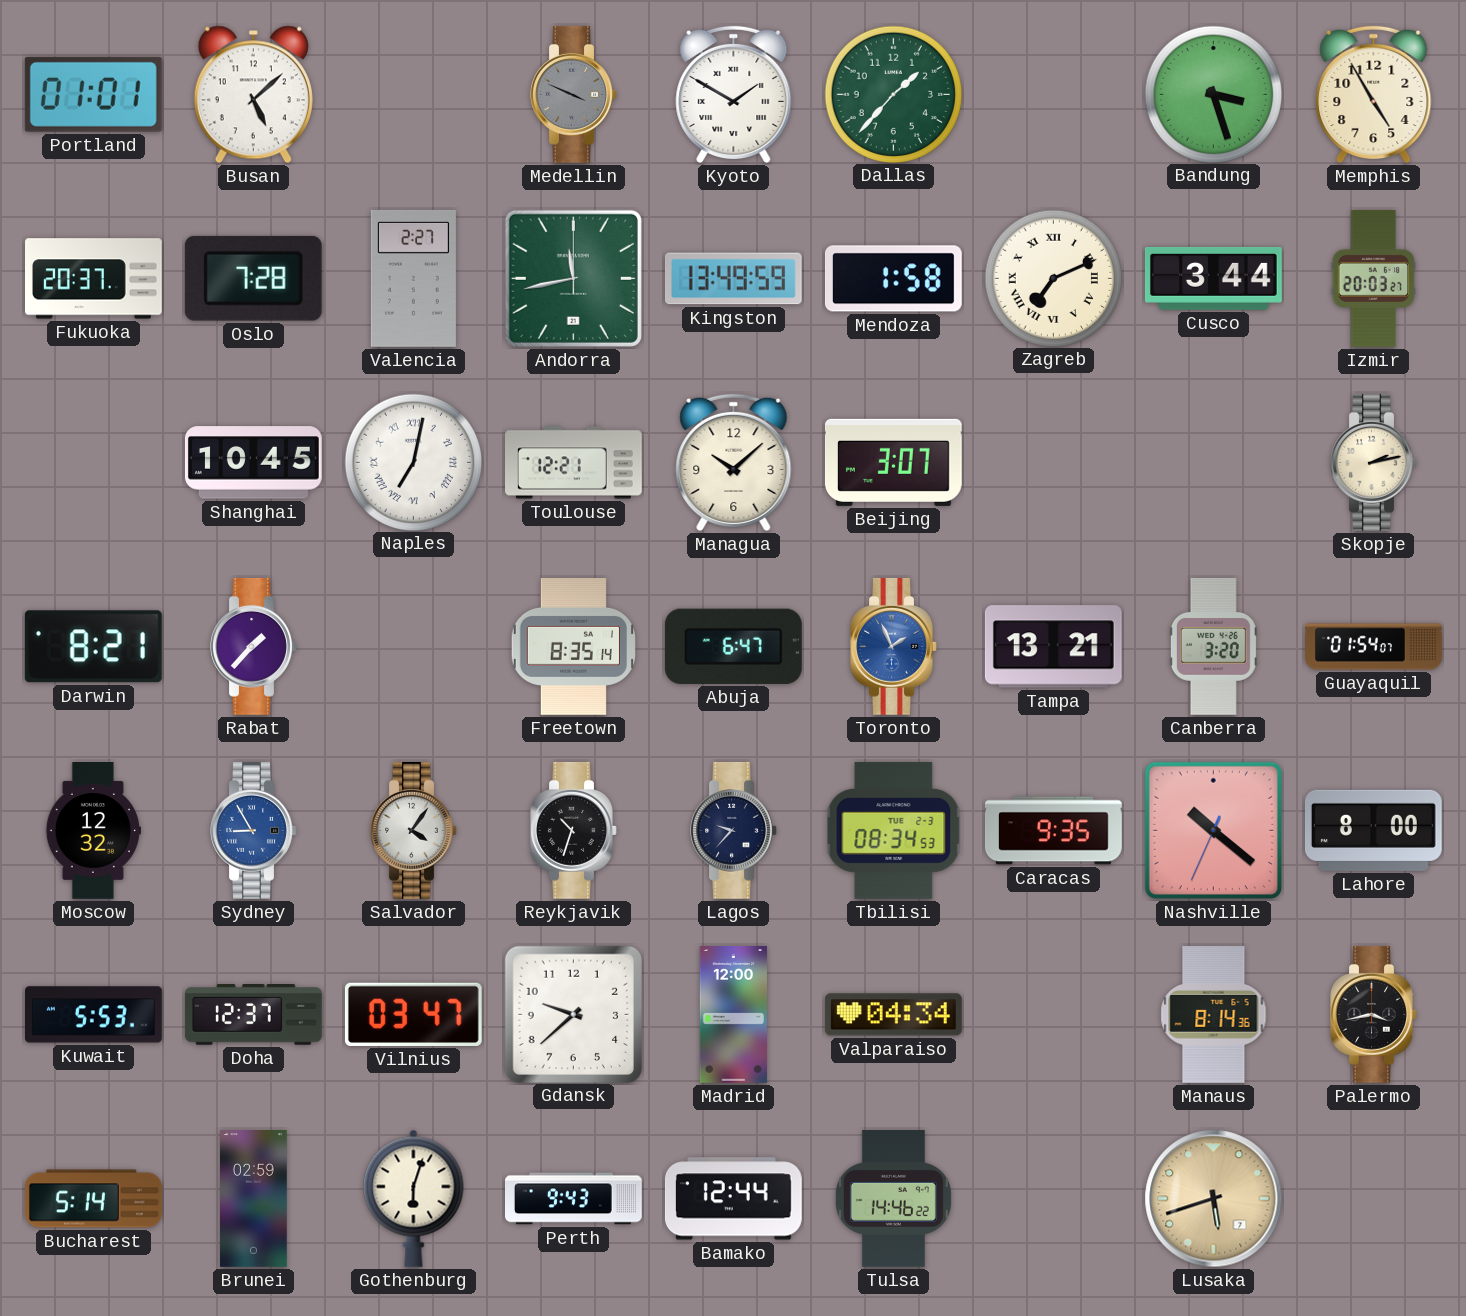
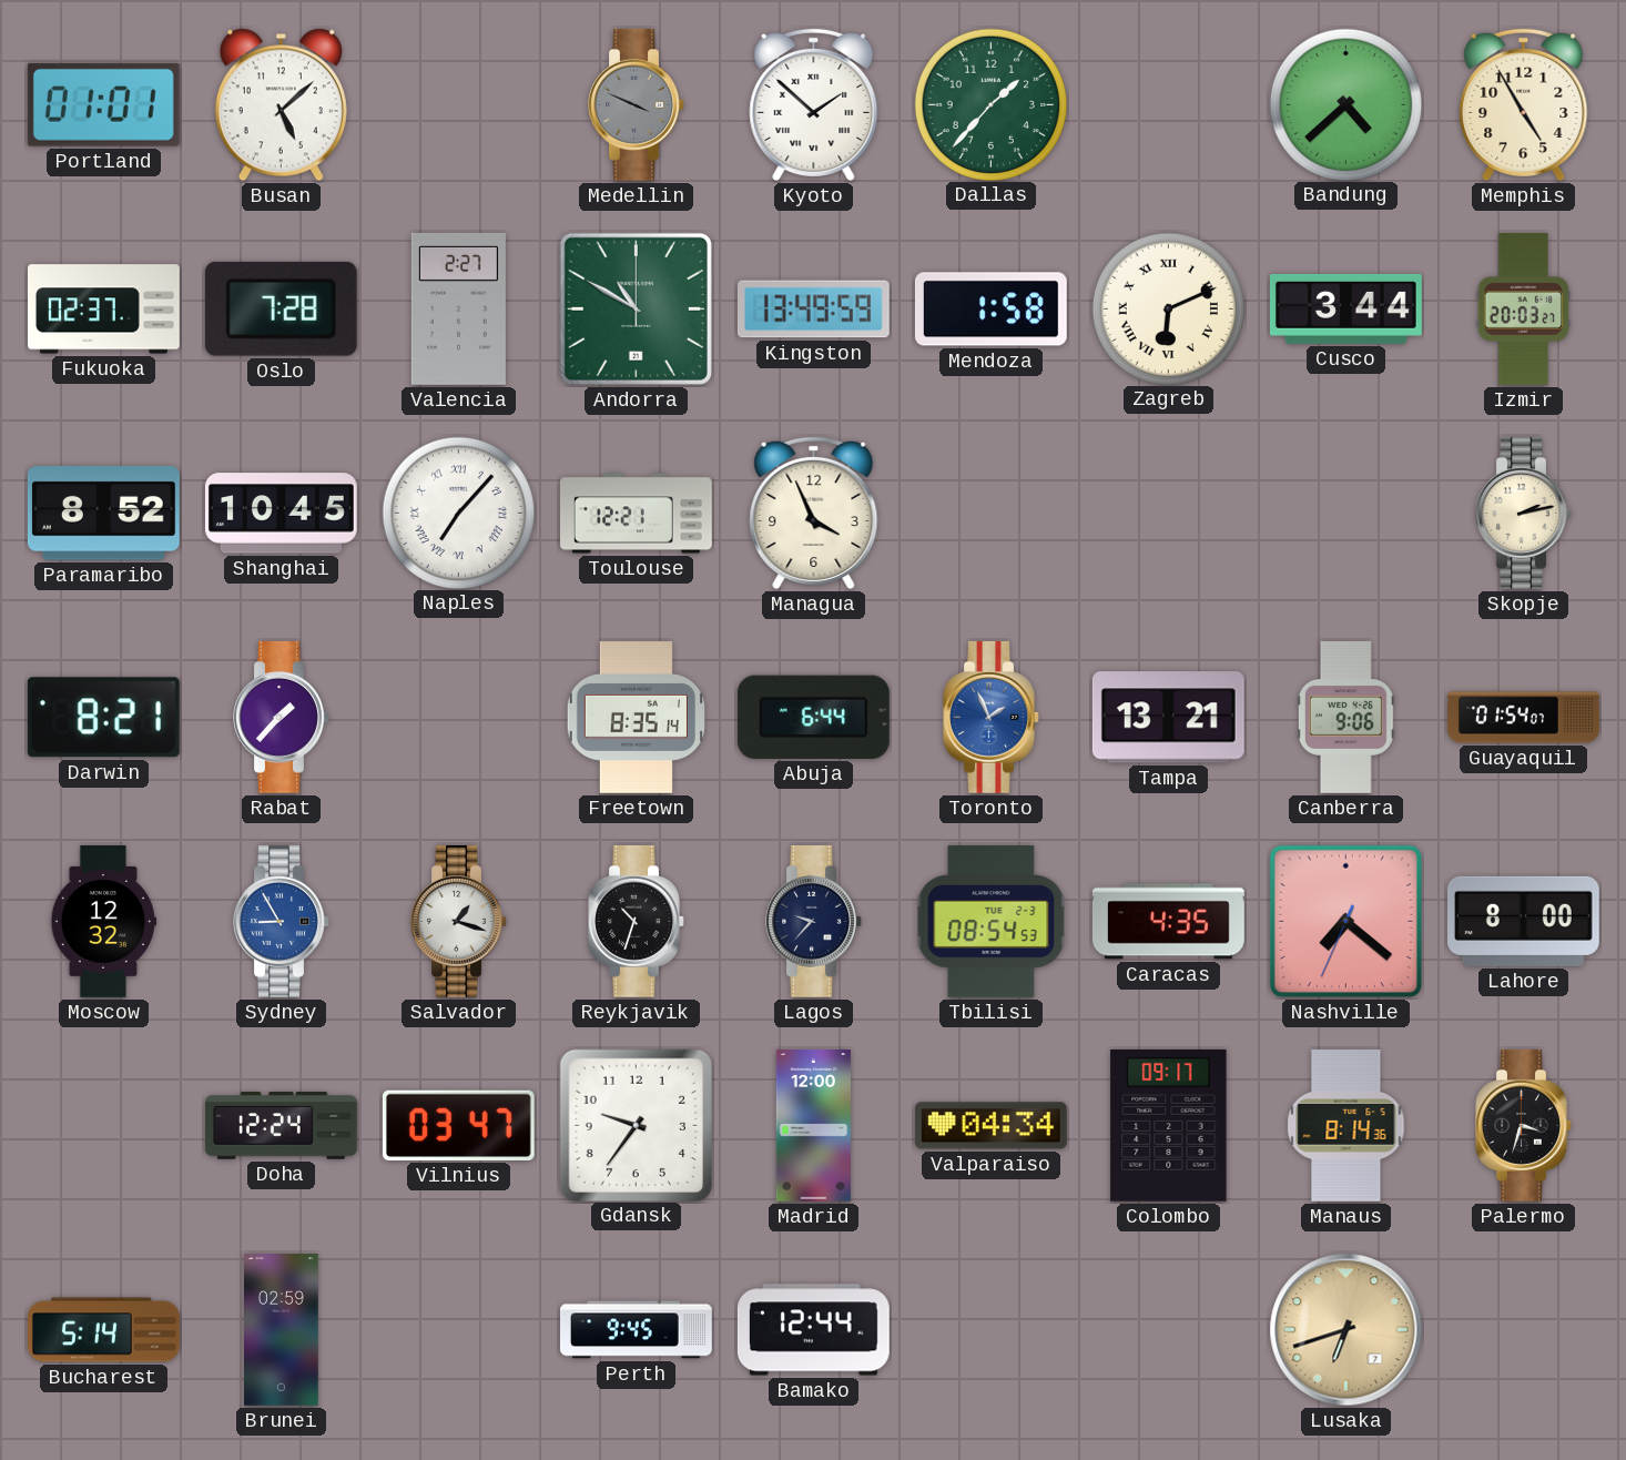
Kyoto: 1:50 -> 1:52
Bandung: 3:27 -> 4:38
Fukuoka: 20:37 -> 02:37
Andorra: 11:43 -> 10:50
Zagreb: 7:11 -> 6:11
Paramaribo: none -> 8:52
Naples: 7:02 -> 7:07
Managua: 10:08 -> 3:56
Beijing: 3:07 -> none
Abuja: 6:47 -> 6:44
Canberra: 3:20 -> 9:06
Salvador: 4:06 -> 1:18
Tbilisi: 08:34 -> 08:54
Caracas: 9:35 -> 4:35
Nashville: 10:21 -> 7:21
Kuwait: 5:53 -> none
Doha: 12:37 -> 12:24
Gdansk: 9:38 -> 9:36
Colombo: none -> 09:17
Palermo: 3:43 -> 3:33
Gothenburg: 6:03 -> none
Perth: 9:43 -> 9:45
Tulsa: 14:46 -> none
Lusaka: 5:42 -> 6:42
